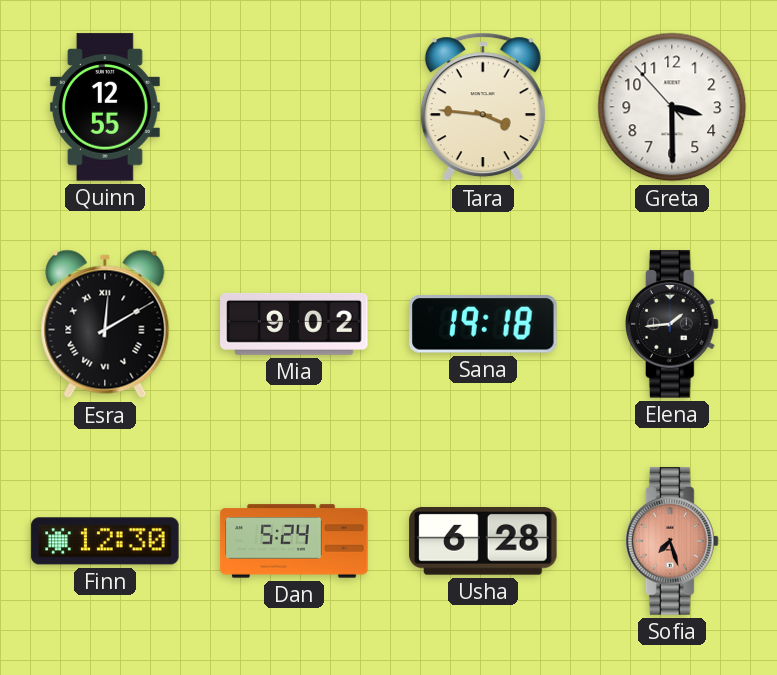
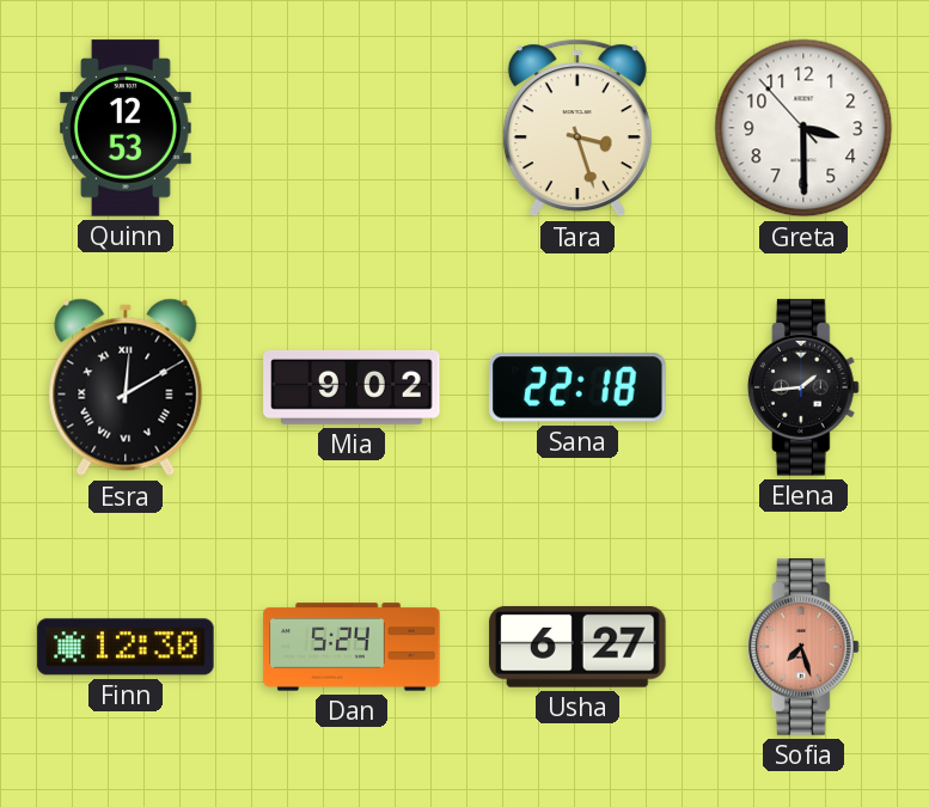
Quinn: 12:55 -> 12:53
Tara: 3:46 -> 3:27
Sana: 19:18 -> 22:18
Usha: 6:28 -> 6:27
